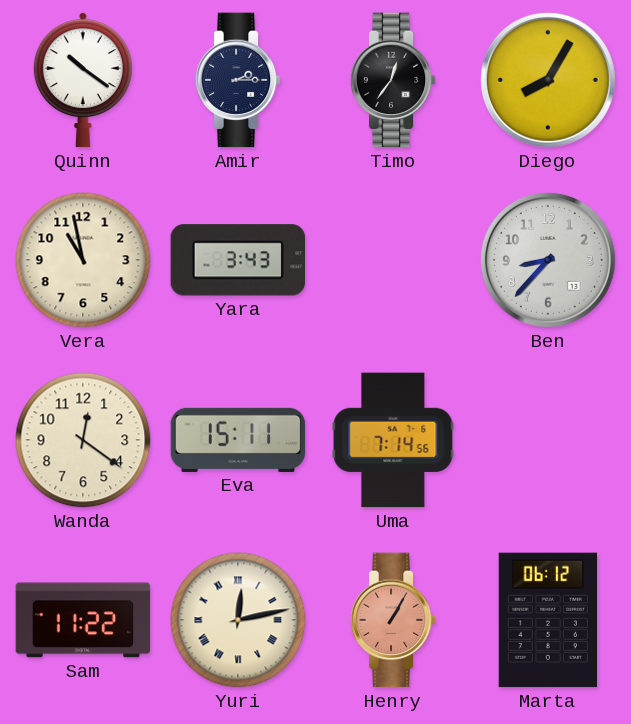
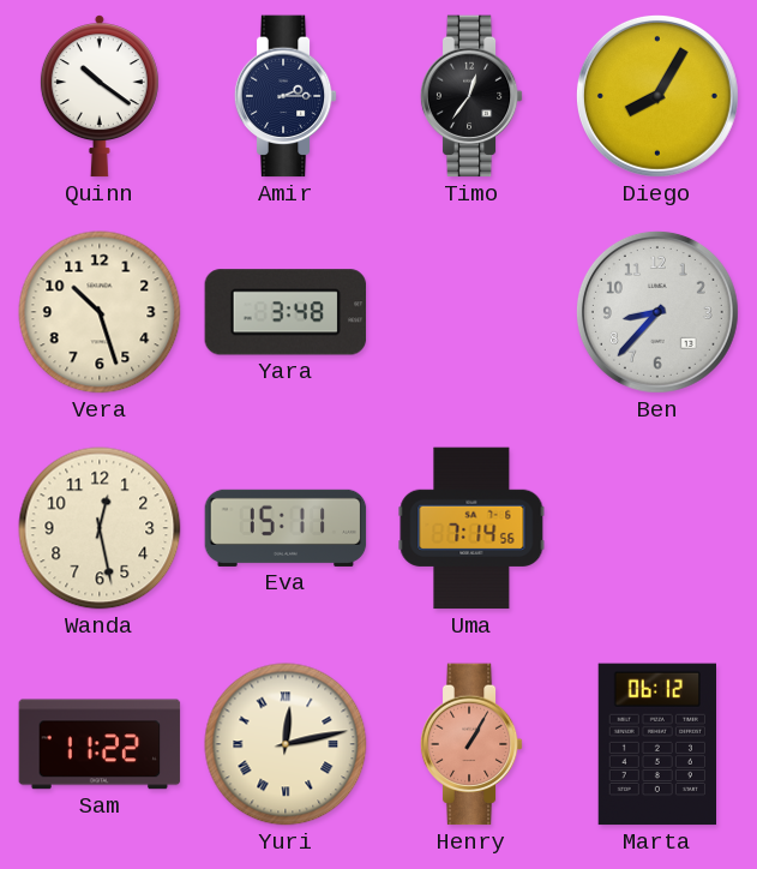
Vera: 10:58 -> 10:27
Yara: 3:43 -> 3:48
Wanda: 12:21 -> 12:28
